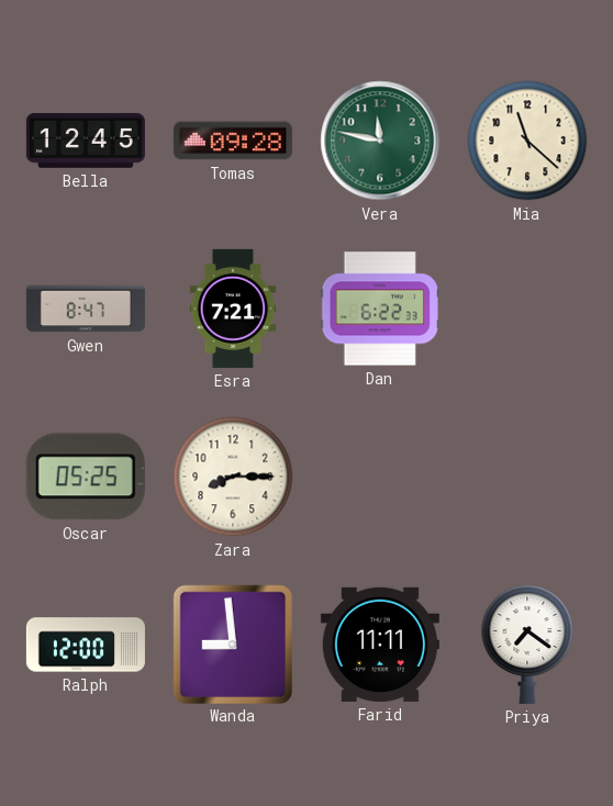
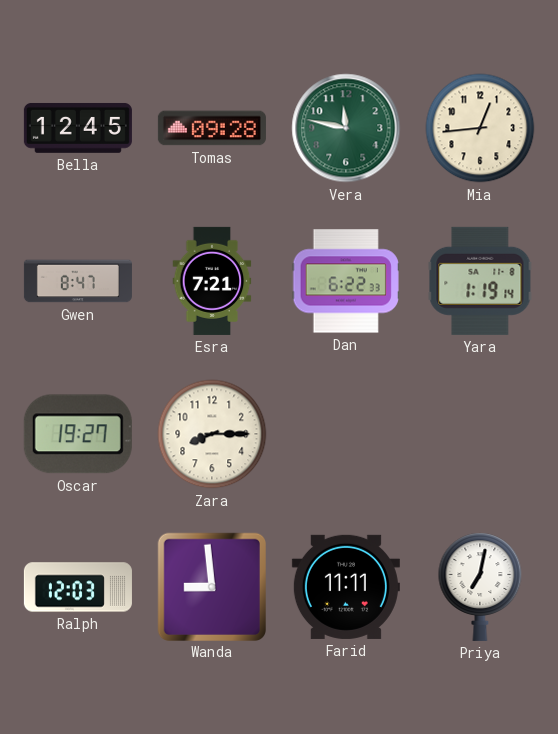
Mia: 11:22 -> 12:44
Yara: none -> 1:19
Oscar: 05:25 -> 19:27
Ralph: 12:00 -> 12:03
Priya: 7:21 -> 7:02
